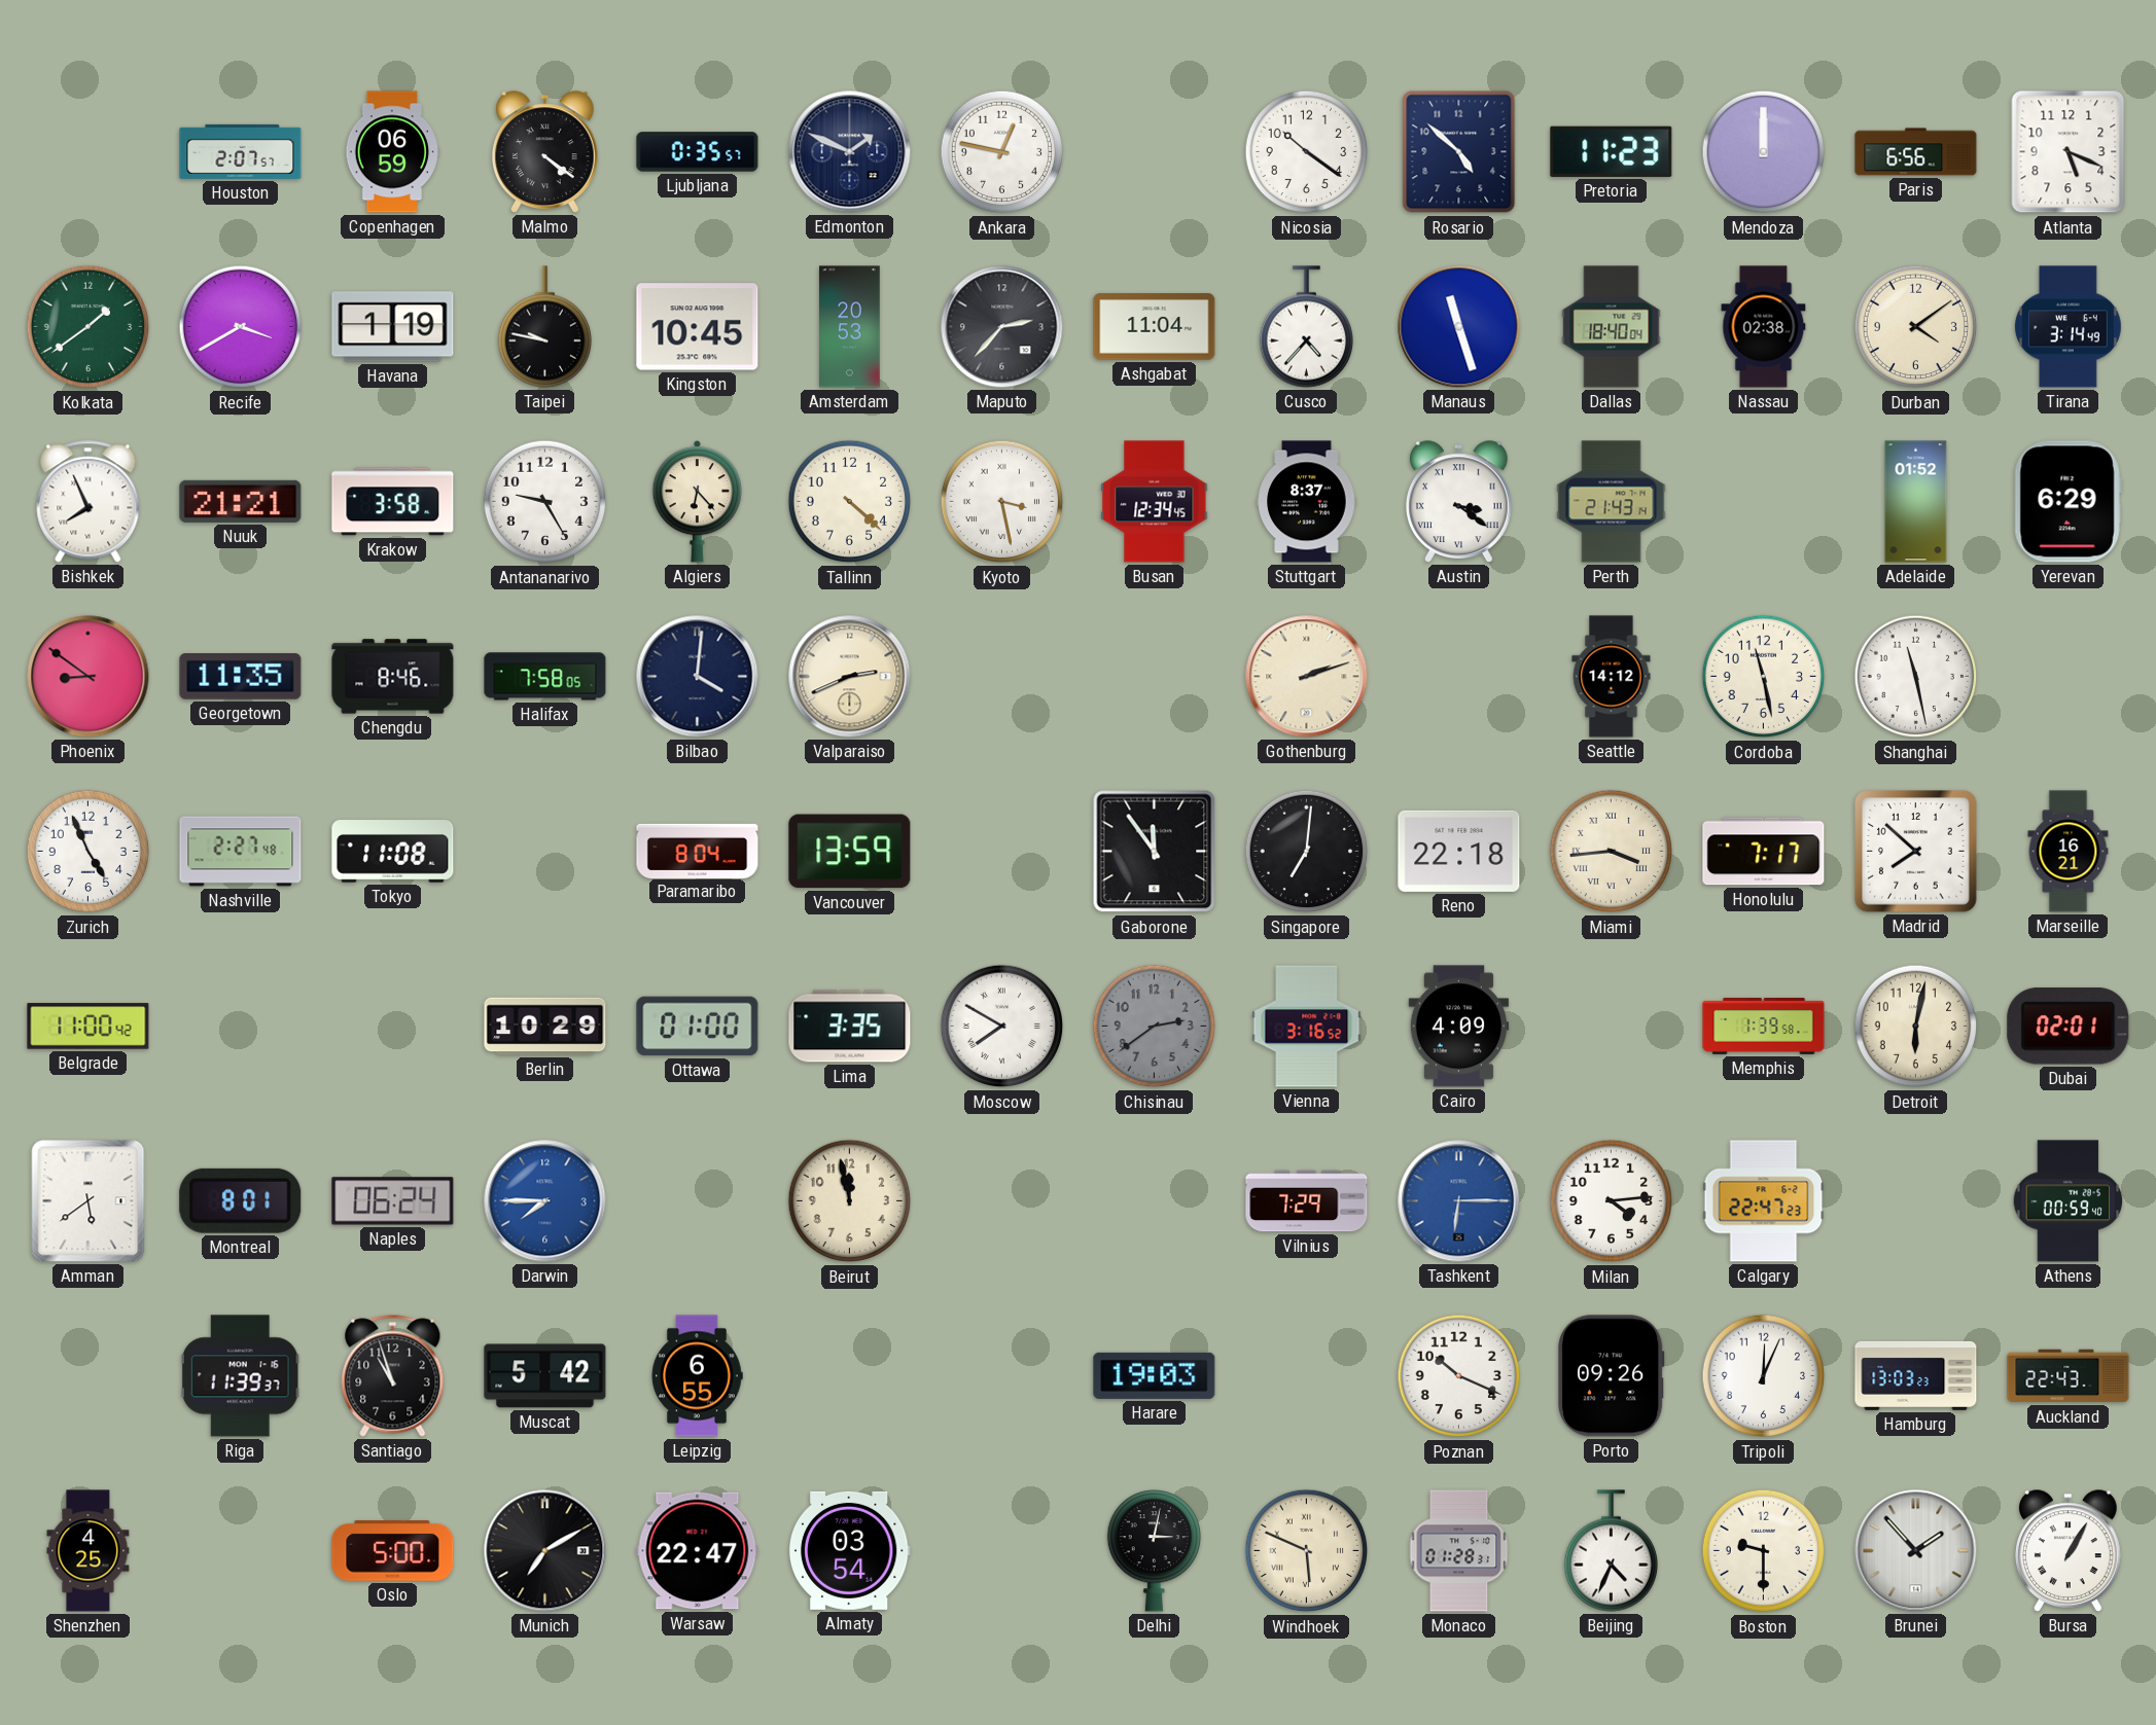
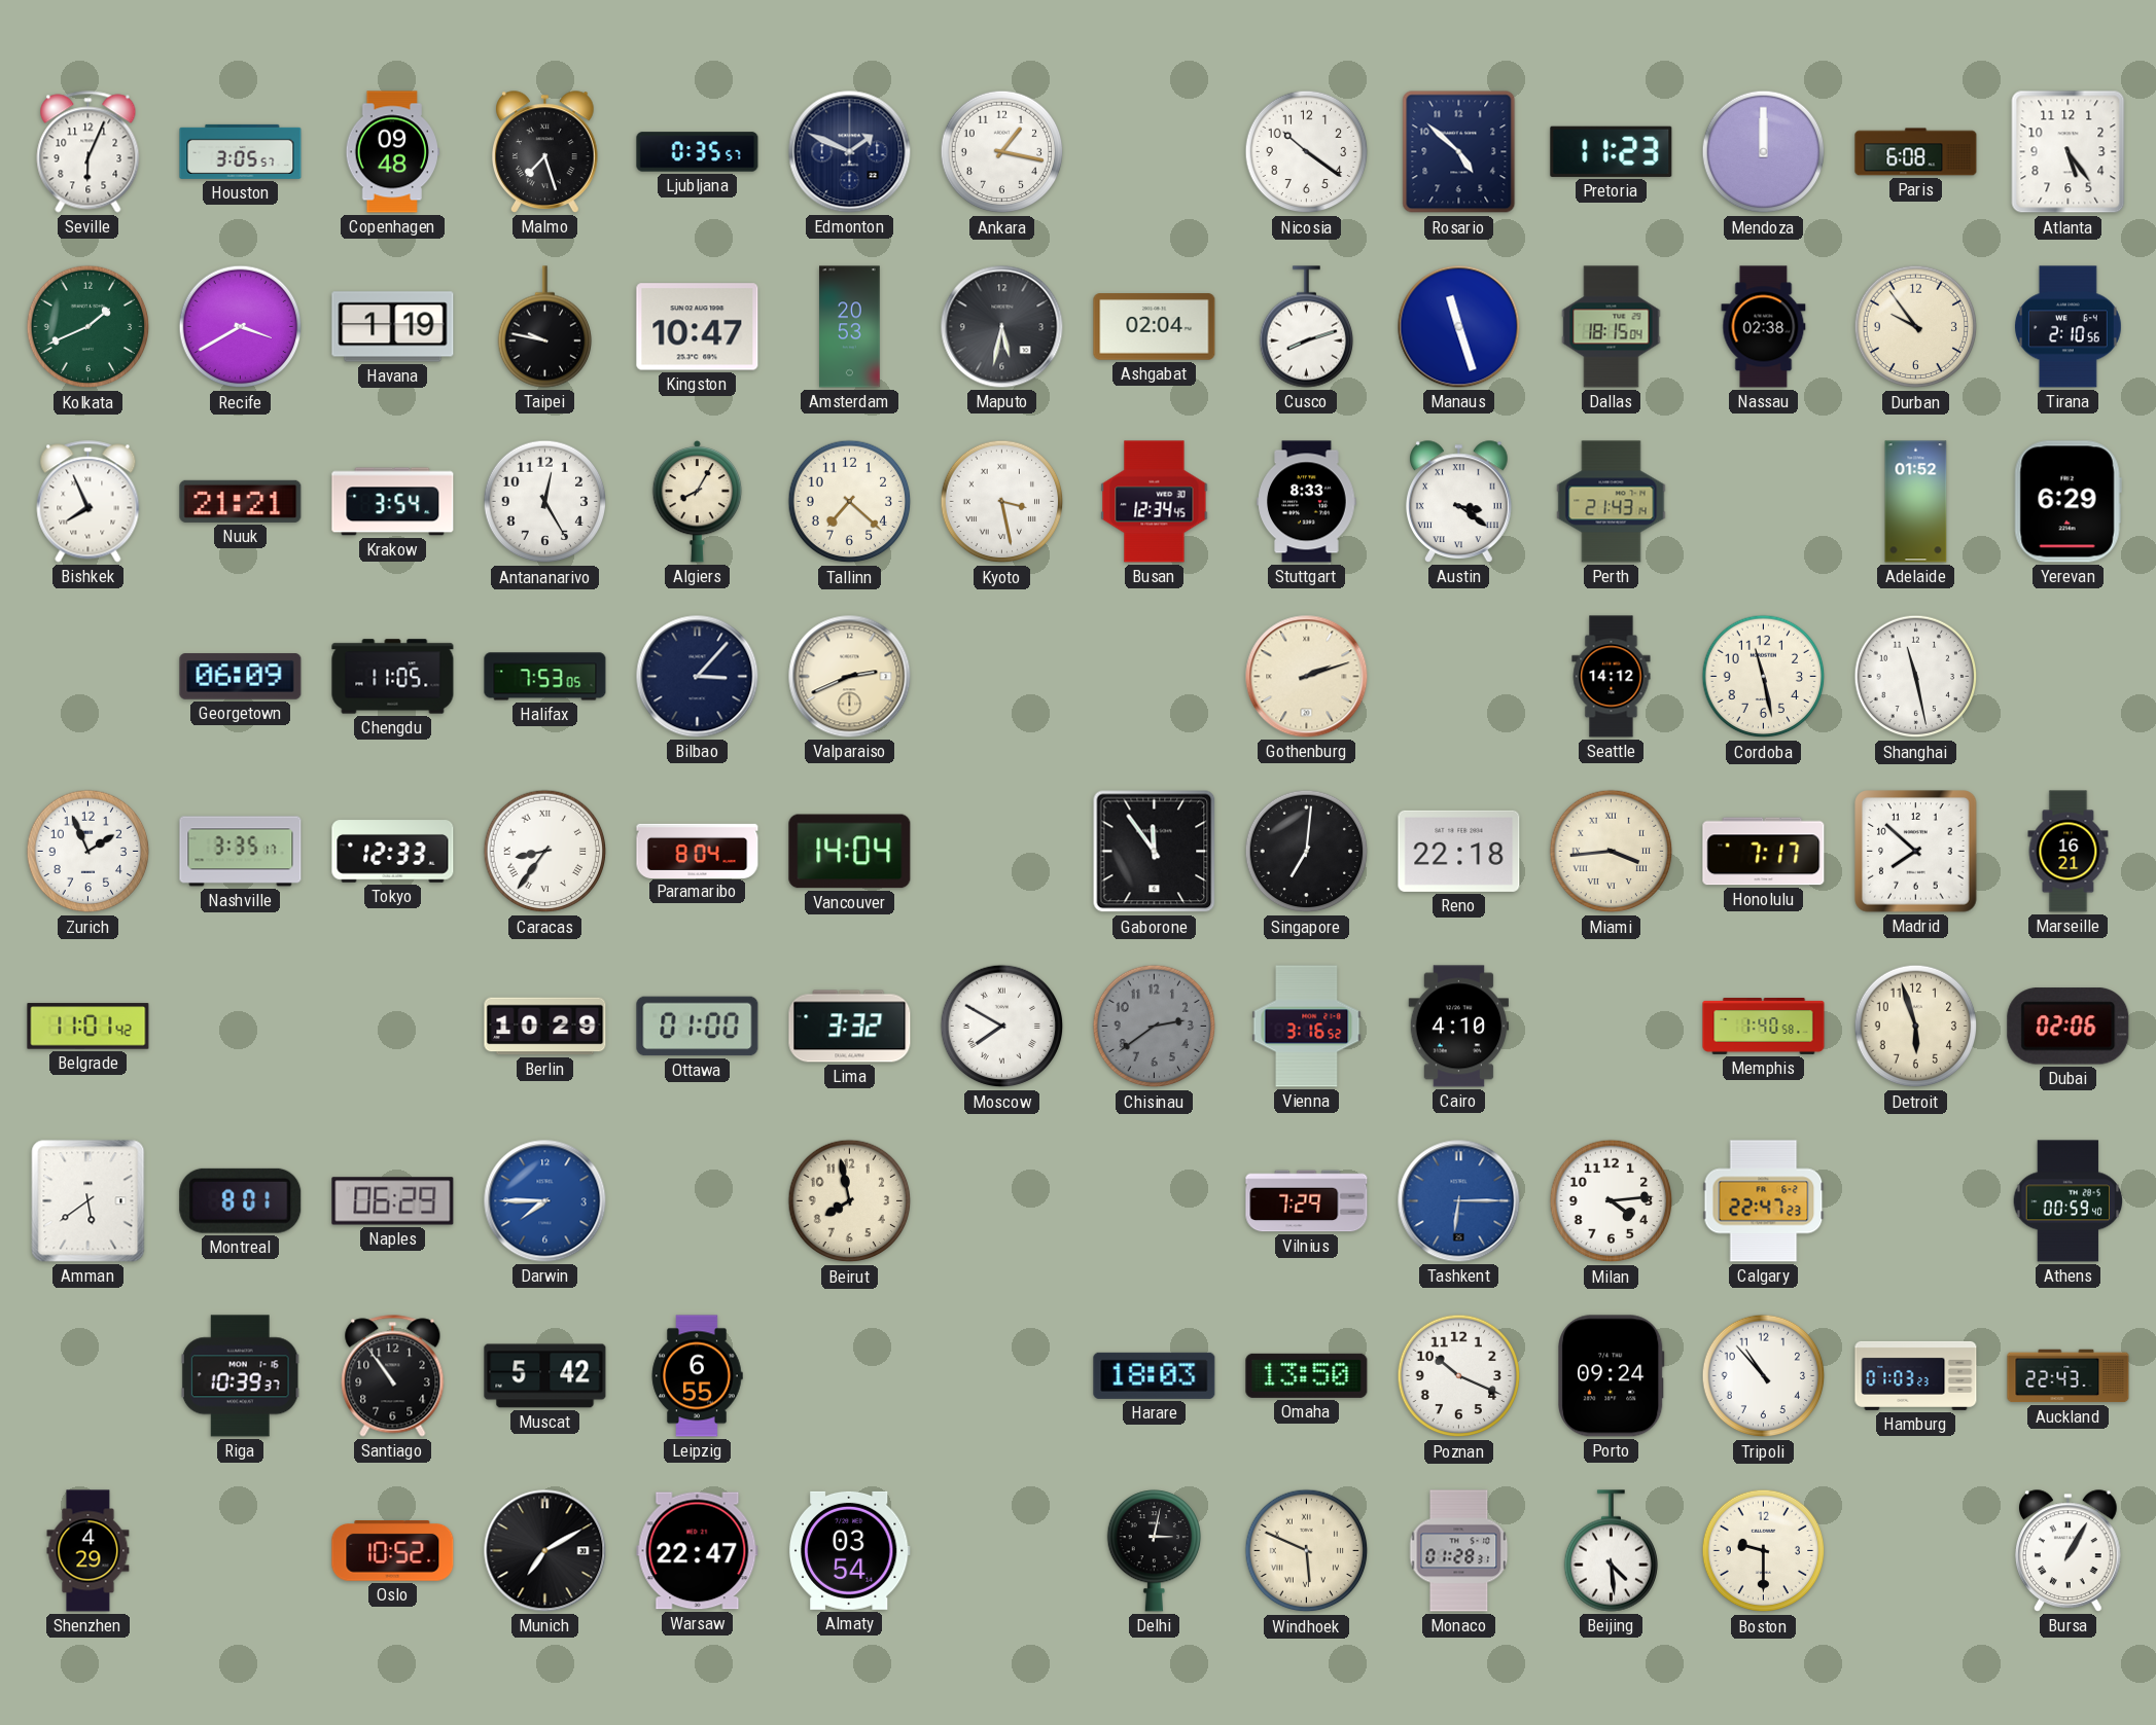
Seville: none -> 6:04
Houston: 2:07 -> 3:05
Copenhagen: 06:59 -> 09:48
Malmo: 4:21 -> 7:27
Ankara: 12:47 -> 1:17
Paris: 6:56 -> 6:08
Atlanta: 5:19 -> 5:24
Kolkata: 1:39 -> 1:41
Kingston: 10:45 -> 10:47
Maputo: 2:37 -> 5:32
Ashgabat: 11:04 -> 02:04
Cusco: 4:37 -> 8:12
Dallas: 18:40 -> 18:15
Durban: 4:09 -> 9:54
Tirana: 3:14 -> 2:10
Krakow: 3:58 -> 3:54
Antananarivo: 9:25 -> 12:25
Algiers: 6:23 -> 8:05
Tallinn: 4:22 -> 7:22
Stuttgart: 8:37 -> 8:33
Phoenix: 8:51 -> none
Georgetown: 11:35 -> 06:09
Chengdu: 8:46 -> 11:05
Halifax: 7:58 -> 7:53
Bilbao: 4:01 -> 3:07
Zurich: 4:56 -> 1:56
Nashville: 2:27 -> 3:35
Tokyo: 11:08 -> 12:33
Caracas: none -> 8:36
Vancouver: 13:59 -> 14:04
Belgrade: 11:00 -> 11:01
Lima: 3:35 -> 3:32
Cairo: 4:09 -> 4:10
Memphis: 1:39 -> 1:40
Detroit: 6:02 -> 5:57
Dubai: 02:01 -> 02:06
Naples: 06:24 -> 06:29
Beirut: 11:58 -> 7:58
Riga: 11:39 -> 10:39
Santiago: 10:57 -> 10:54
Harare: 19:03 -> 18:03
Omaha: none -> 13:50
Porto: 09:26 -> 09:24
Tripoli: 12:04 -> 10:53
Hamburg: 13:03 -> 01:03
Shenzhen: 4:25 -> 4:29
Oslo: 5:00 -> 10:52
Beijing: 4:34 -> 4:29
Brunei: 1:53 -> none
